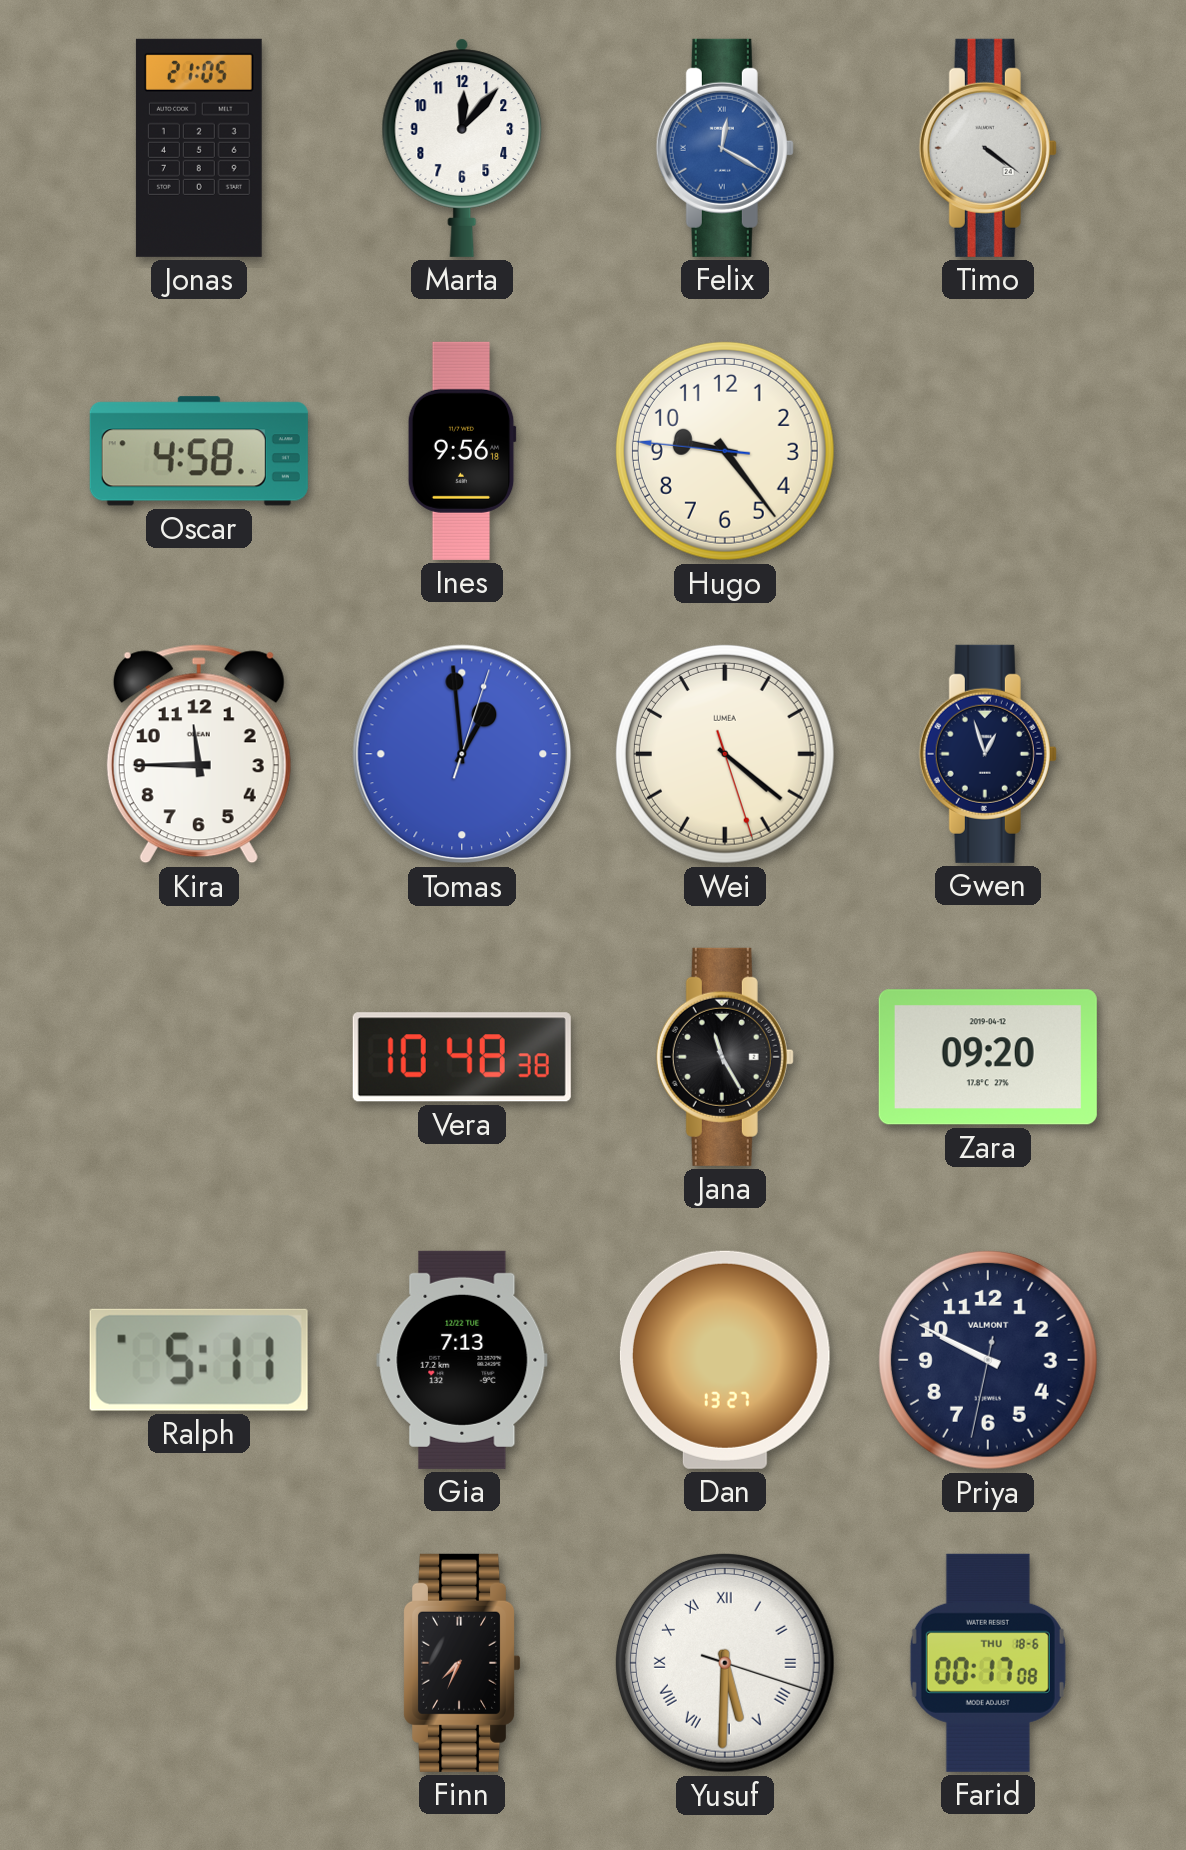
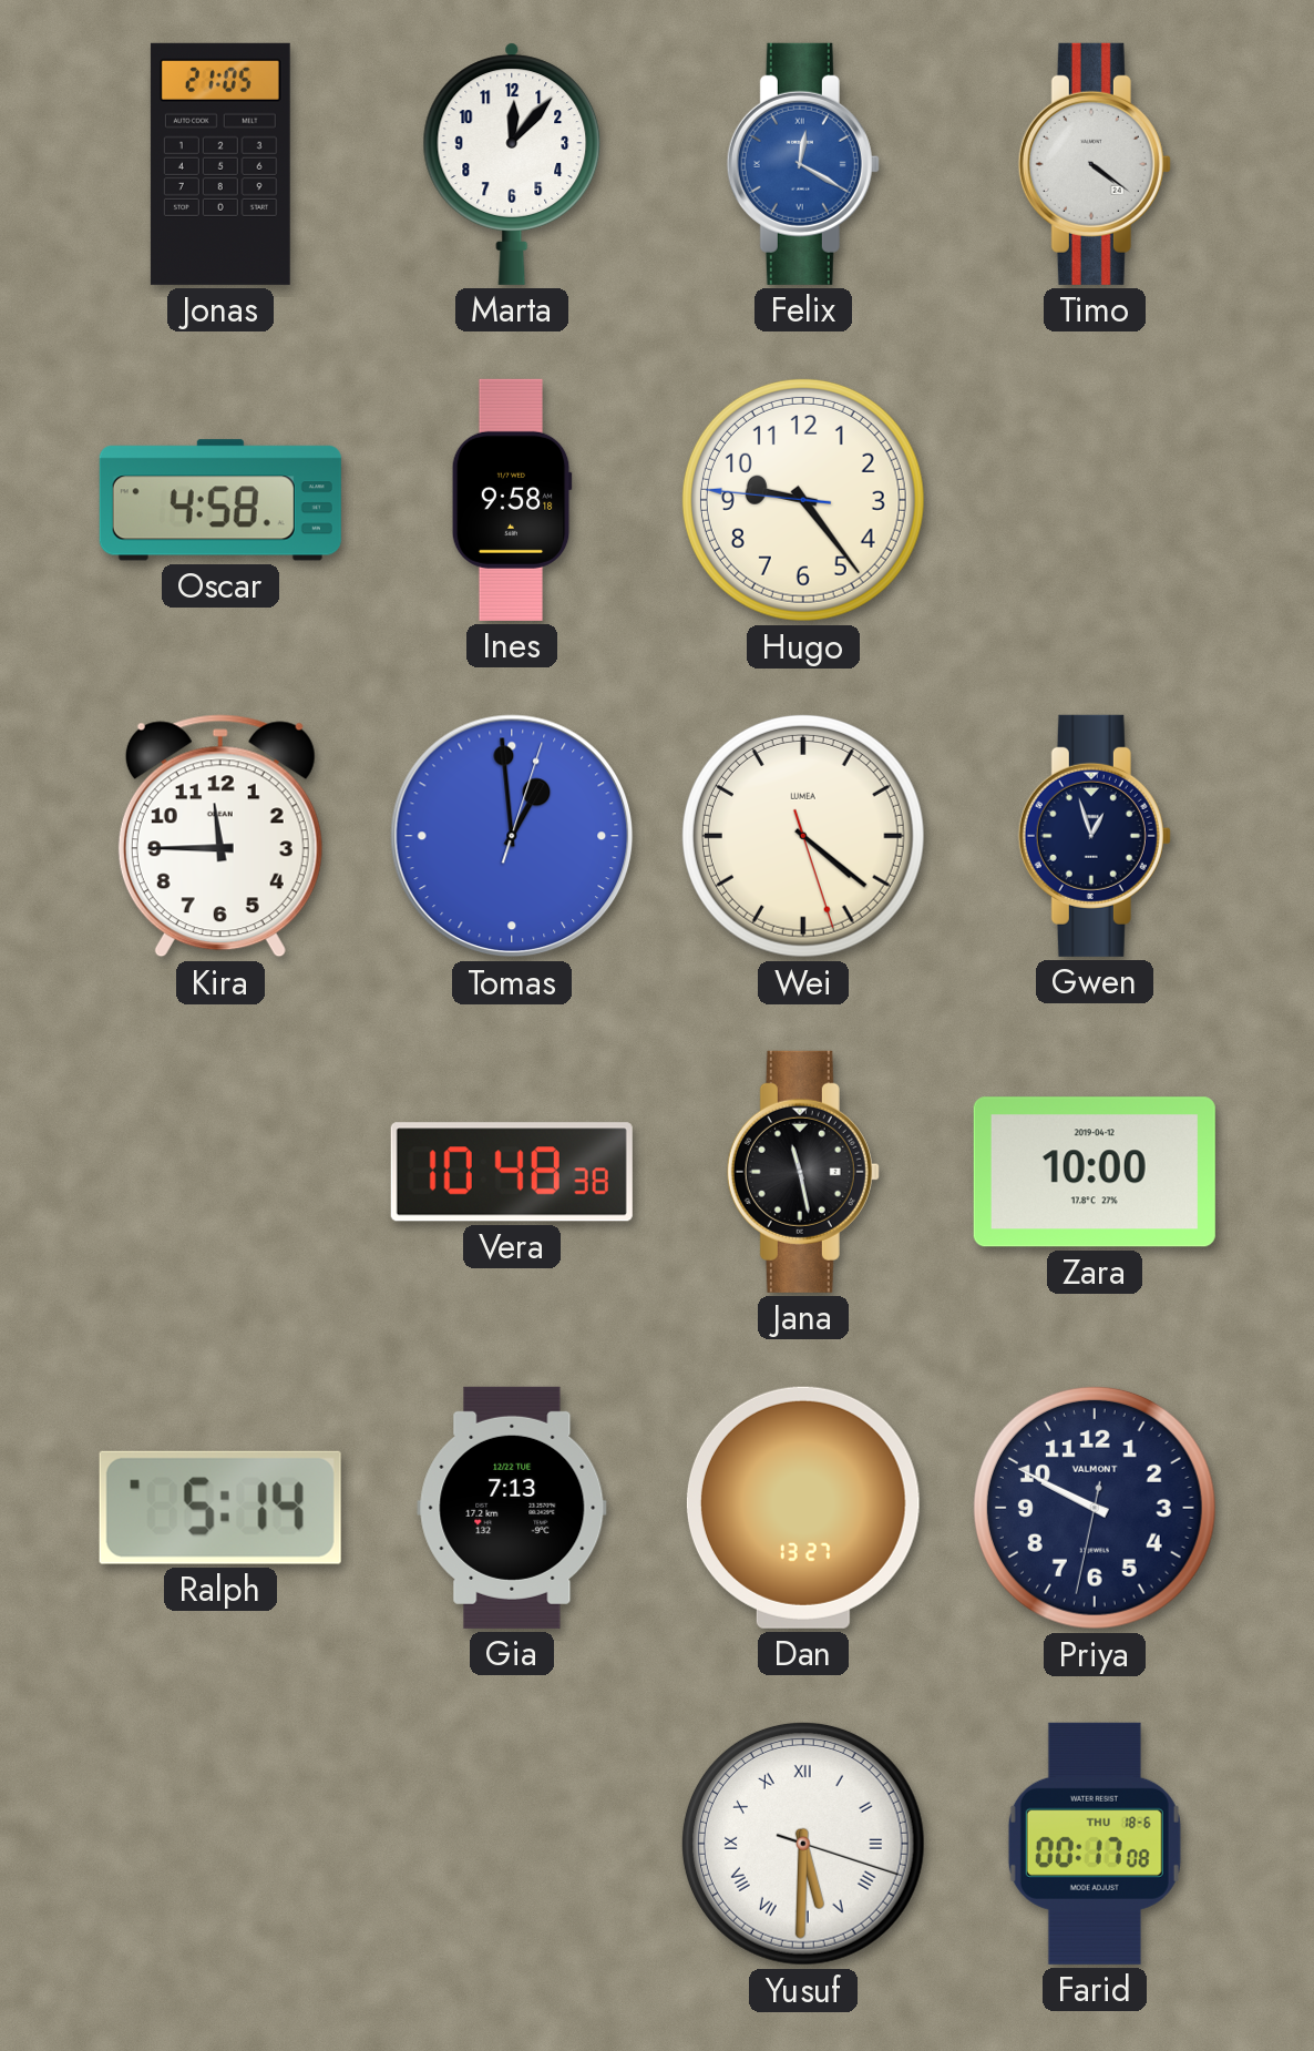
Ines: 9:56 -> 9:58
Jana: 11:25 -> 11:28
Zara: 09:20 -> 10:00
Ralph: 5:11 -> 5:14
Finn: 7:34 -> none
